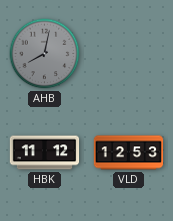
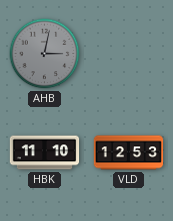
AHB: 8:02 -> 3:02
HBK: 11:12 -> 11:10
